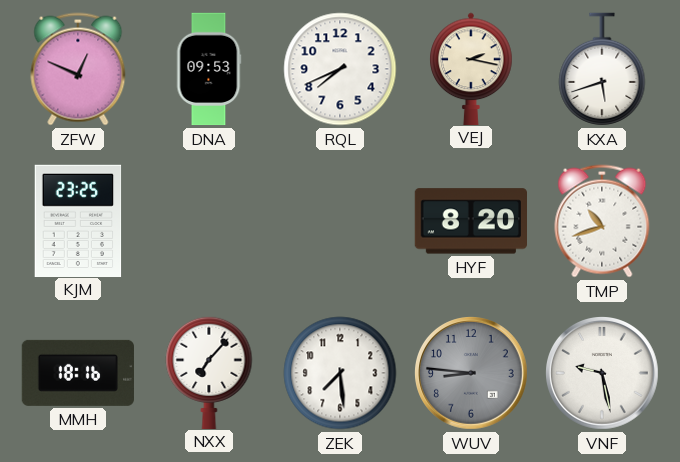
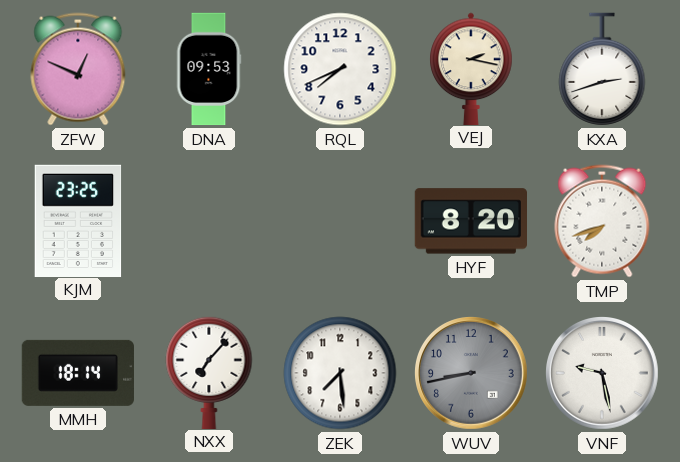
KXA: 5:42 -> 2:42
TMP: 10:42 -> 7:42
MMH: 18:16 -> 18:14
WUV: 8:46 -> 8:43
